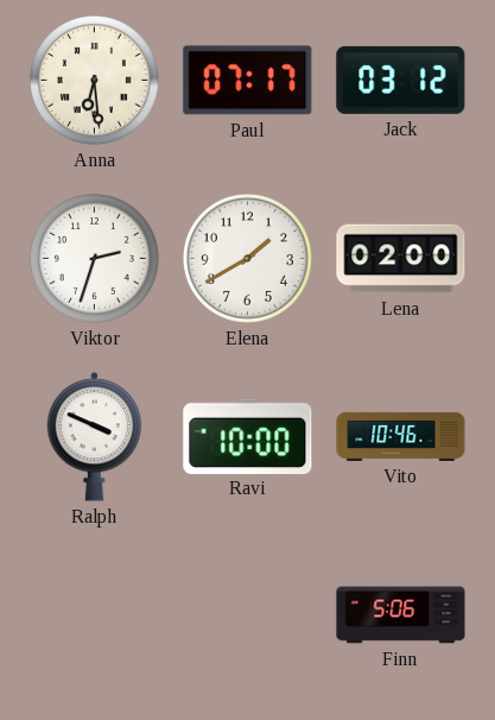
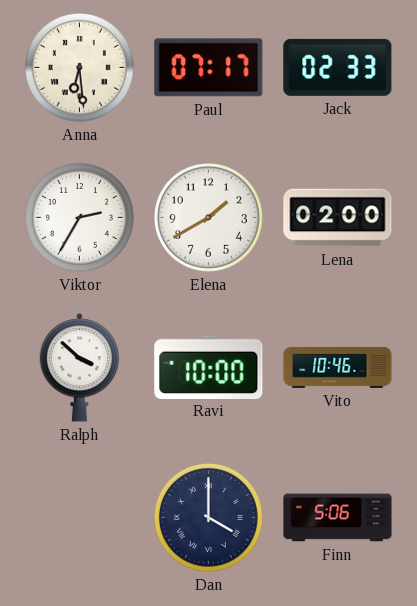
Jack: 03:12 -> 02:33
Viktor: 2:33 -> 2:35
Ralph: 3:49 -> 3:52
Dan: none -> 4:00
